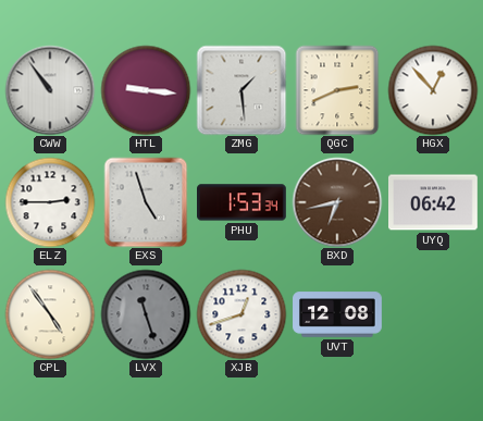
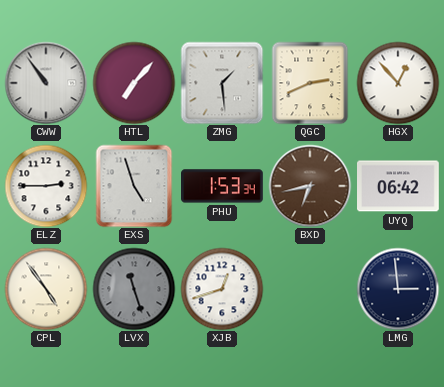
HTL: 9:16 -> 7:07
UVT: 12:08 -> none
LMG: none -> 2:59
